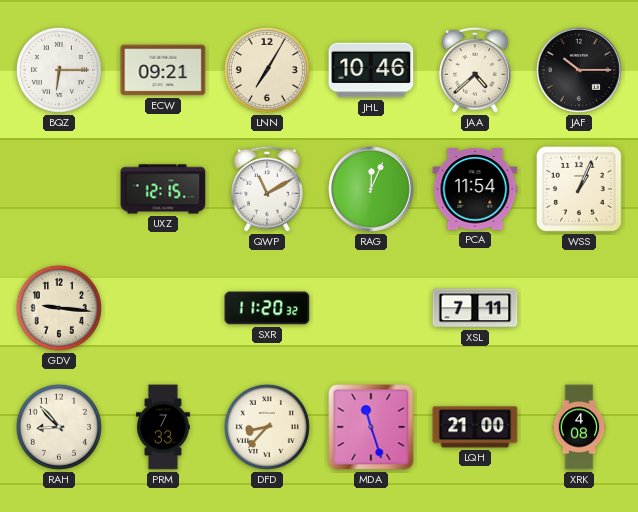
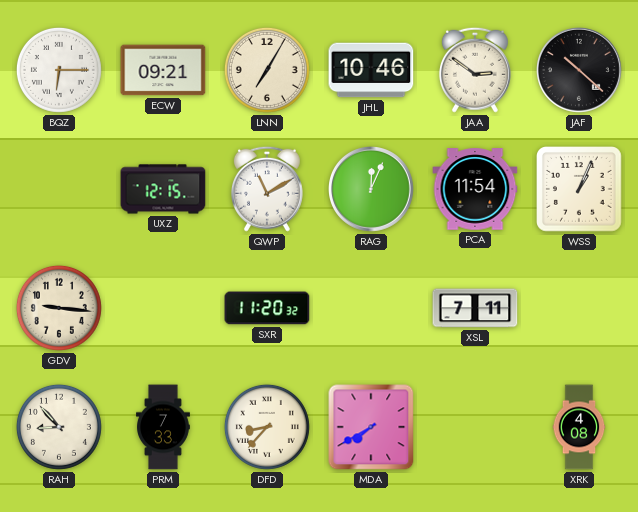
JAA: 4:38 -> 2:51
JAF: 10:15 -> 10:22
MDA: 11:27 -> 7:40
LQH: 21:00 -> none
